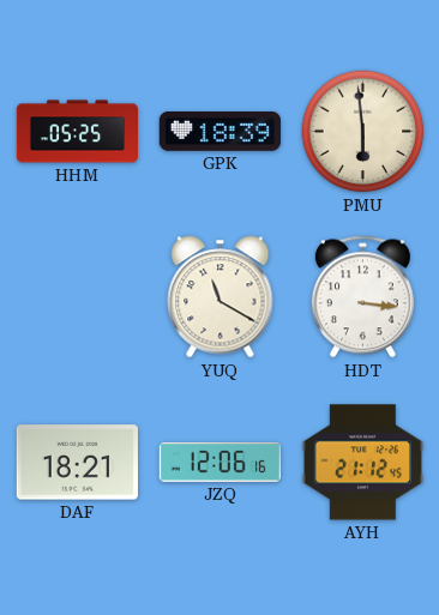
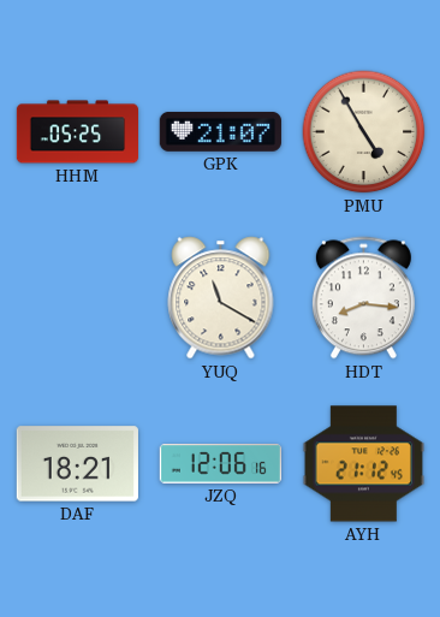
GPK: 18:39 -> 21:07
PMU: 5:59 -> 4:55
HDT: 3:16 -> 8:16
